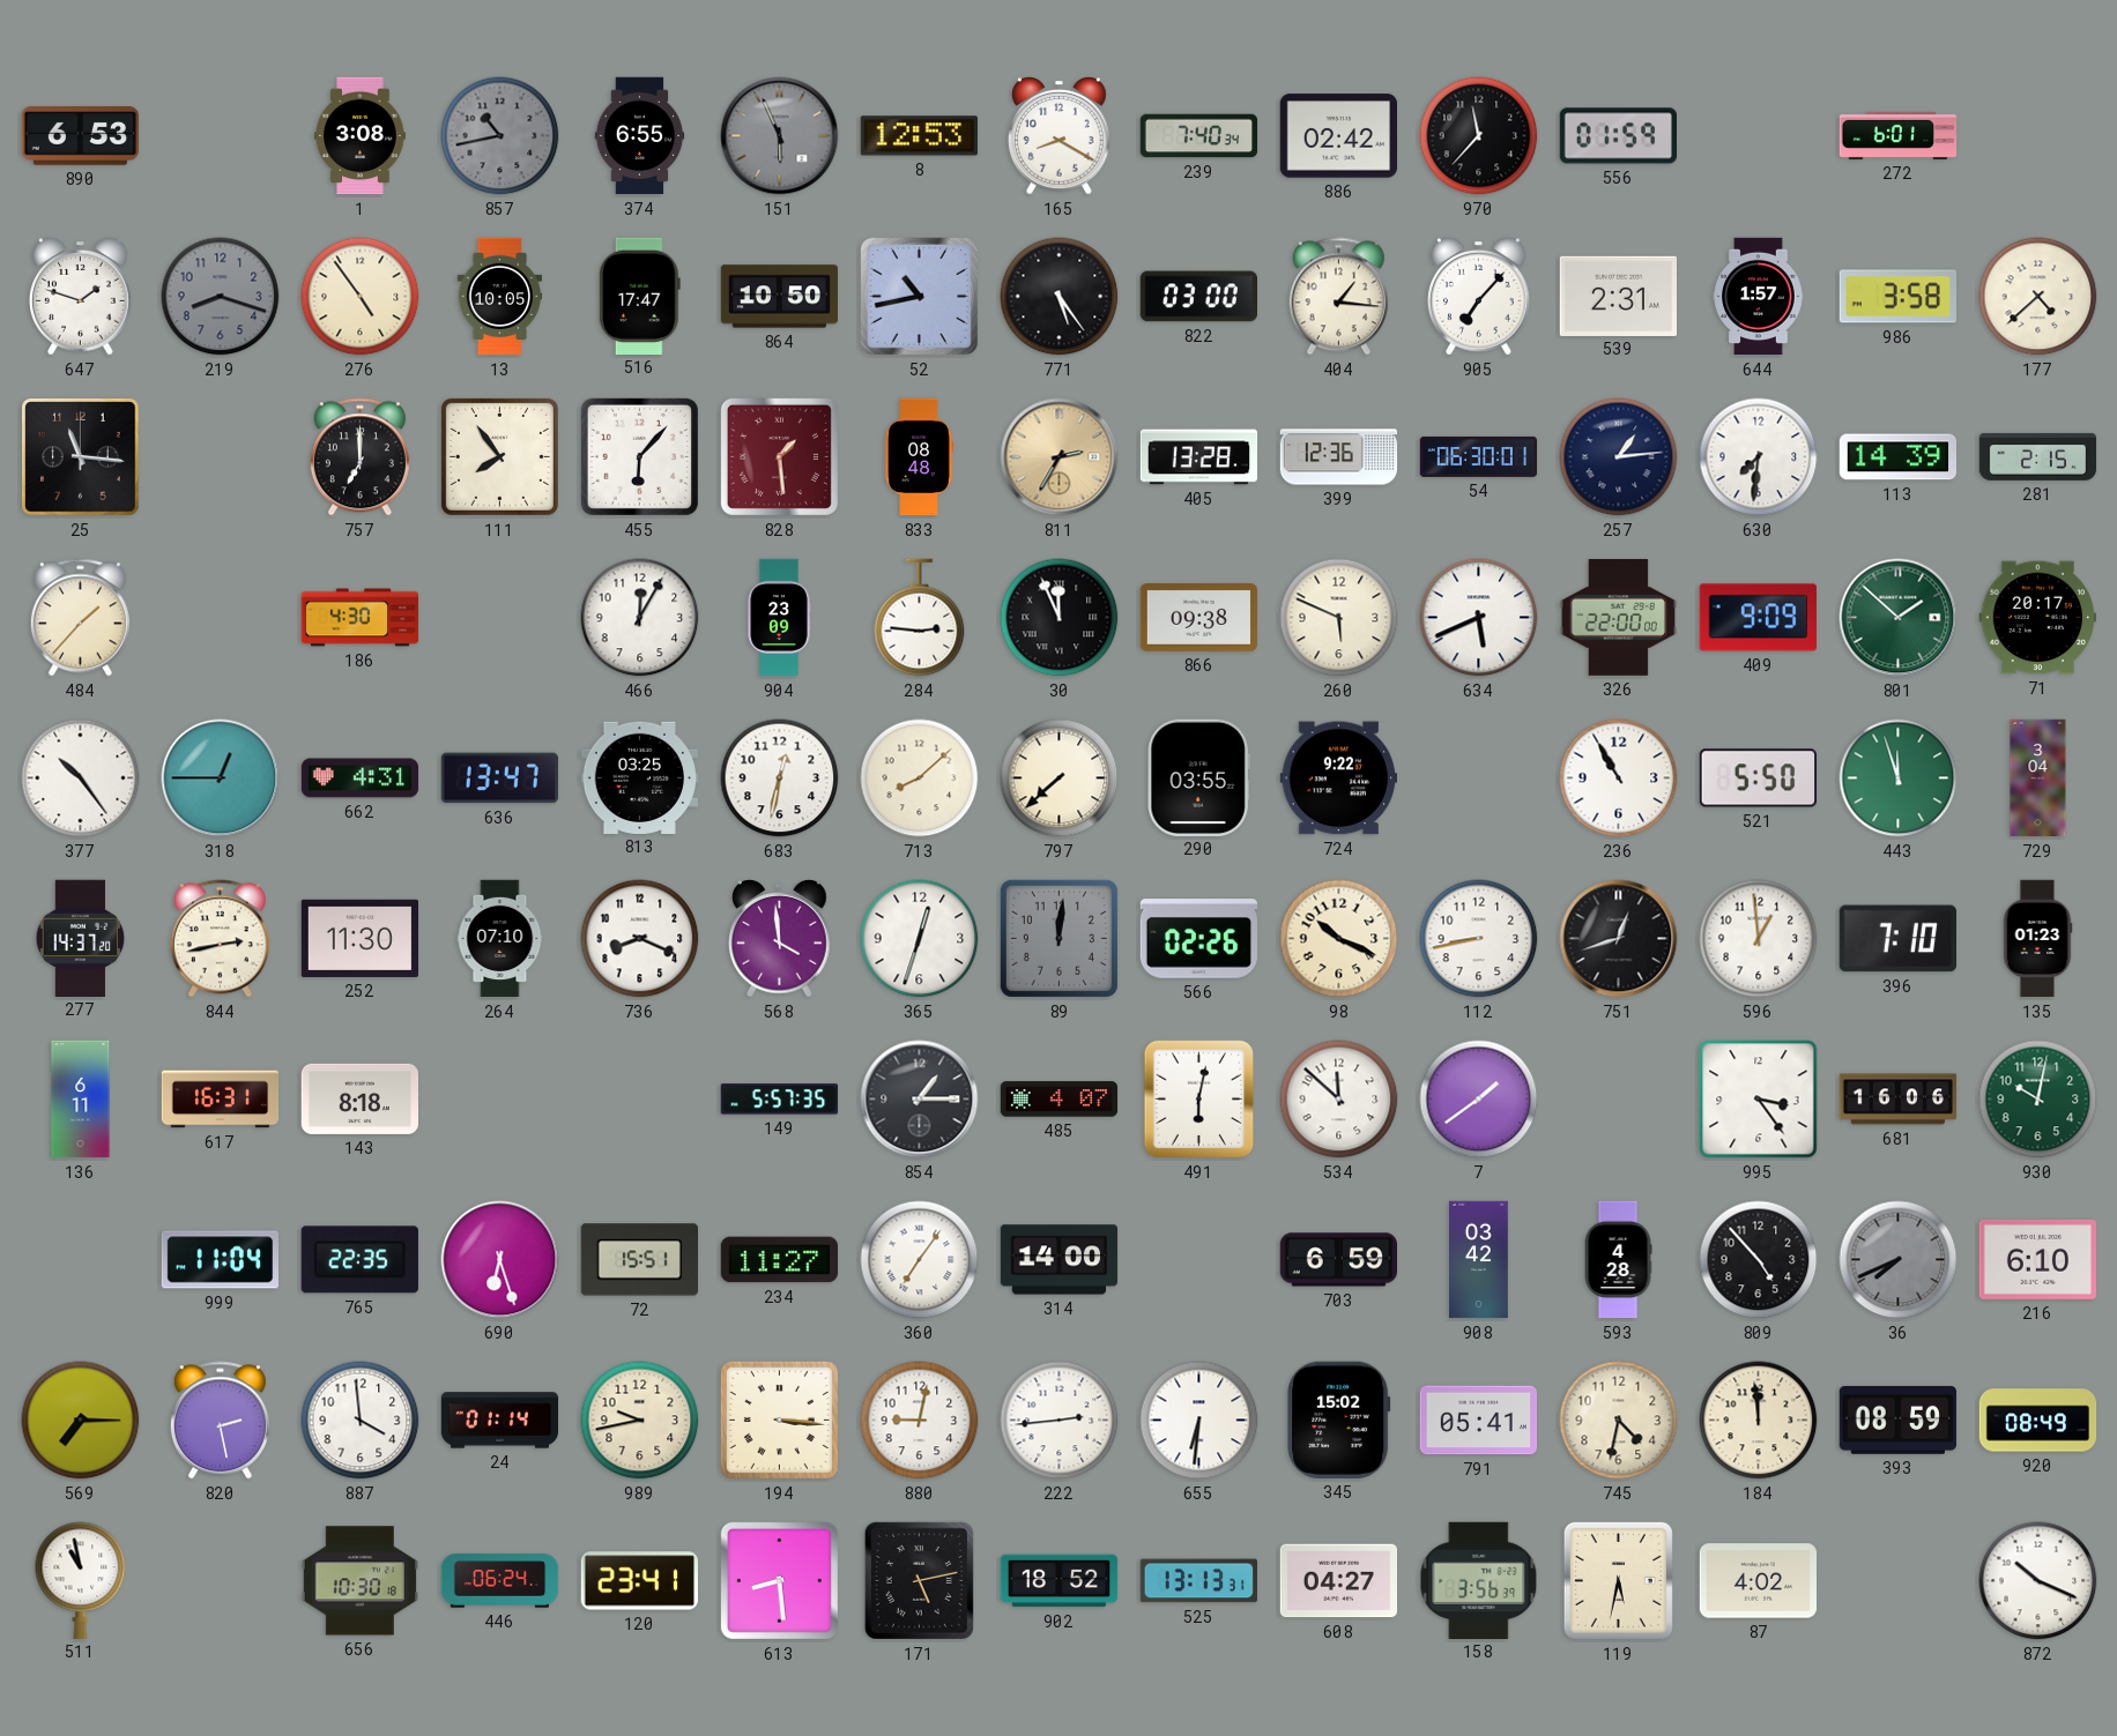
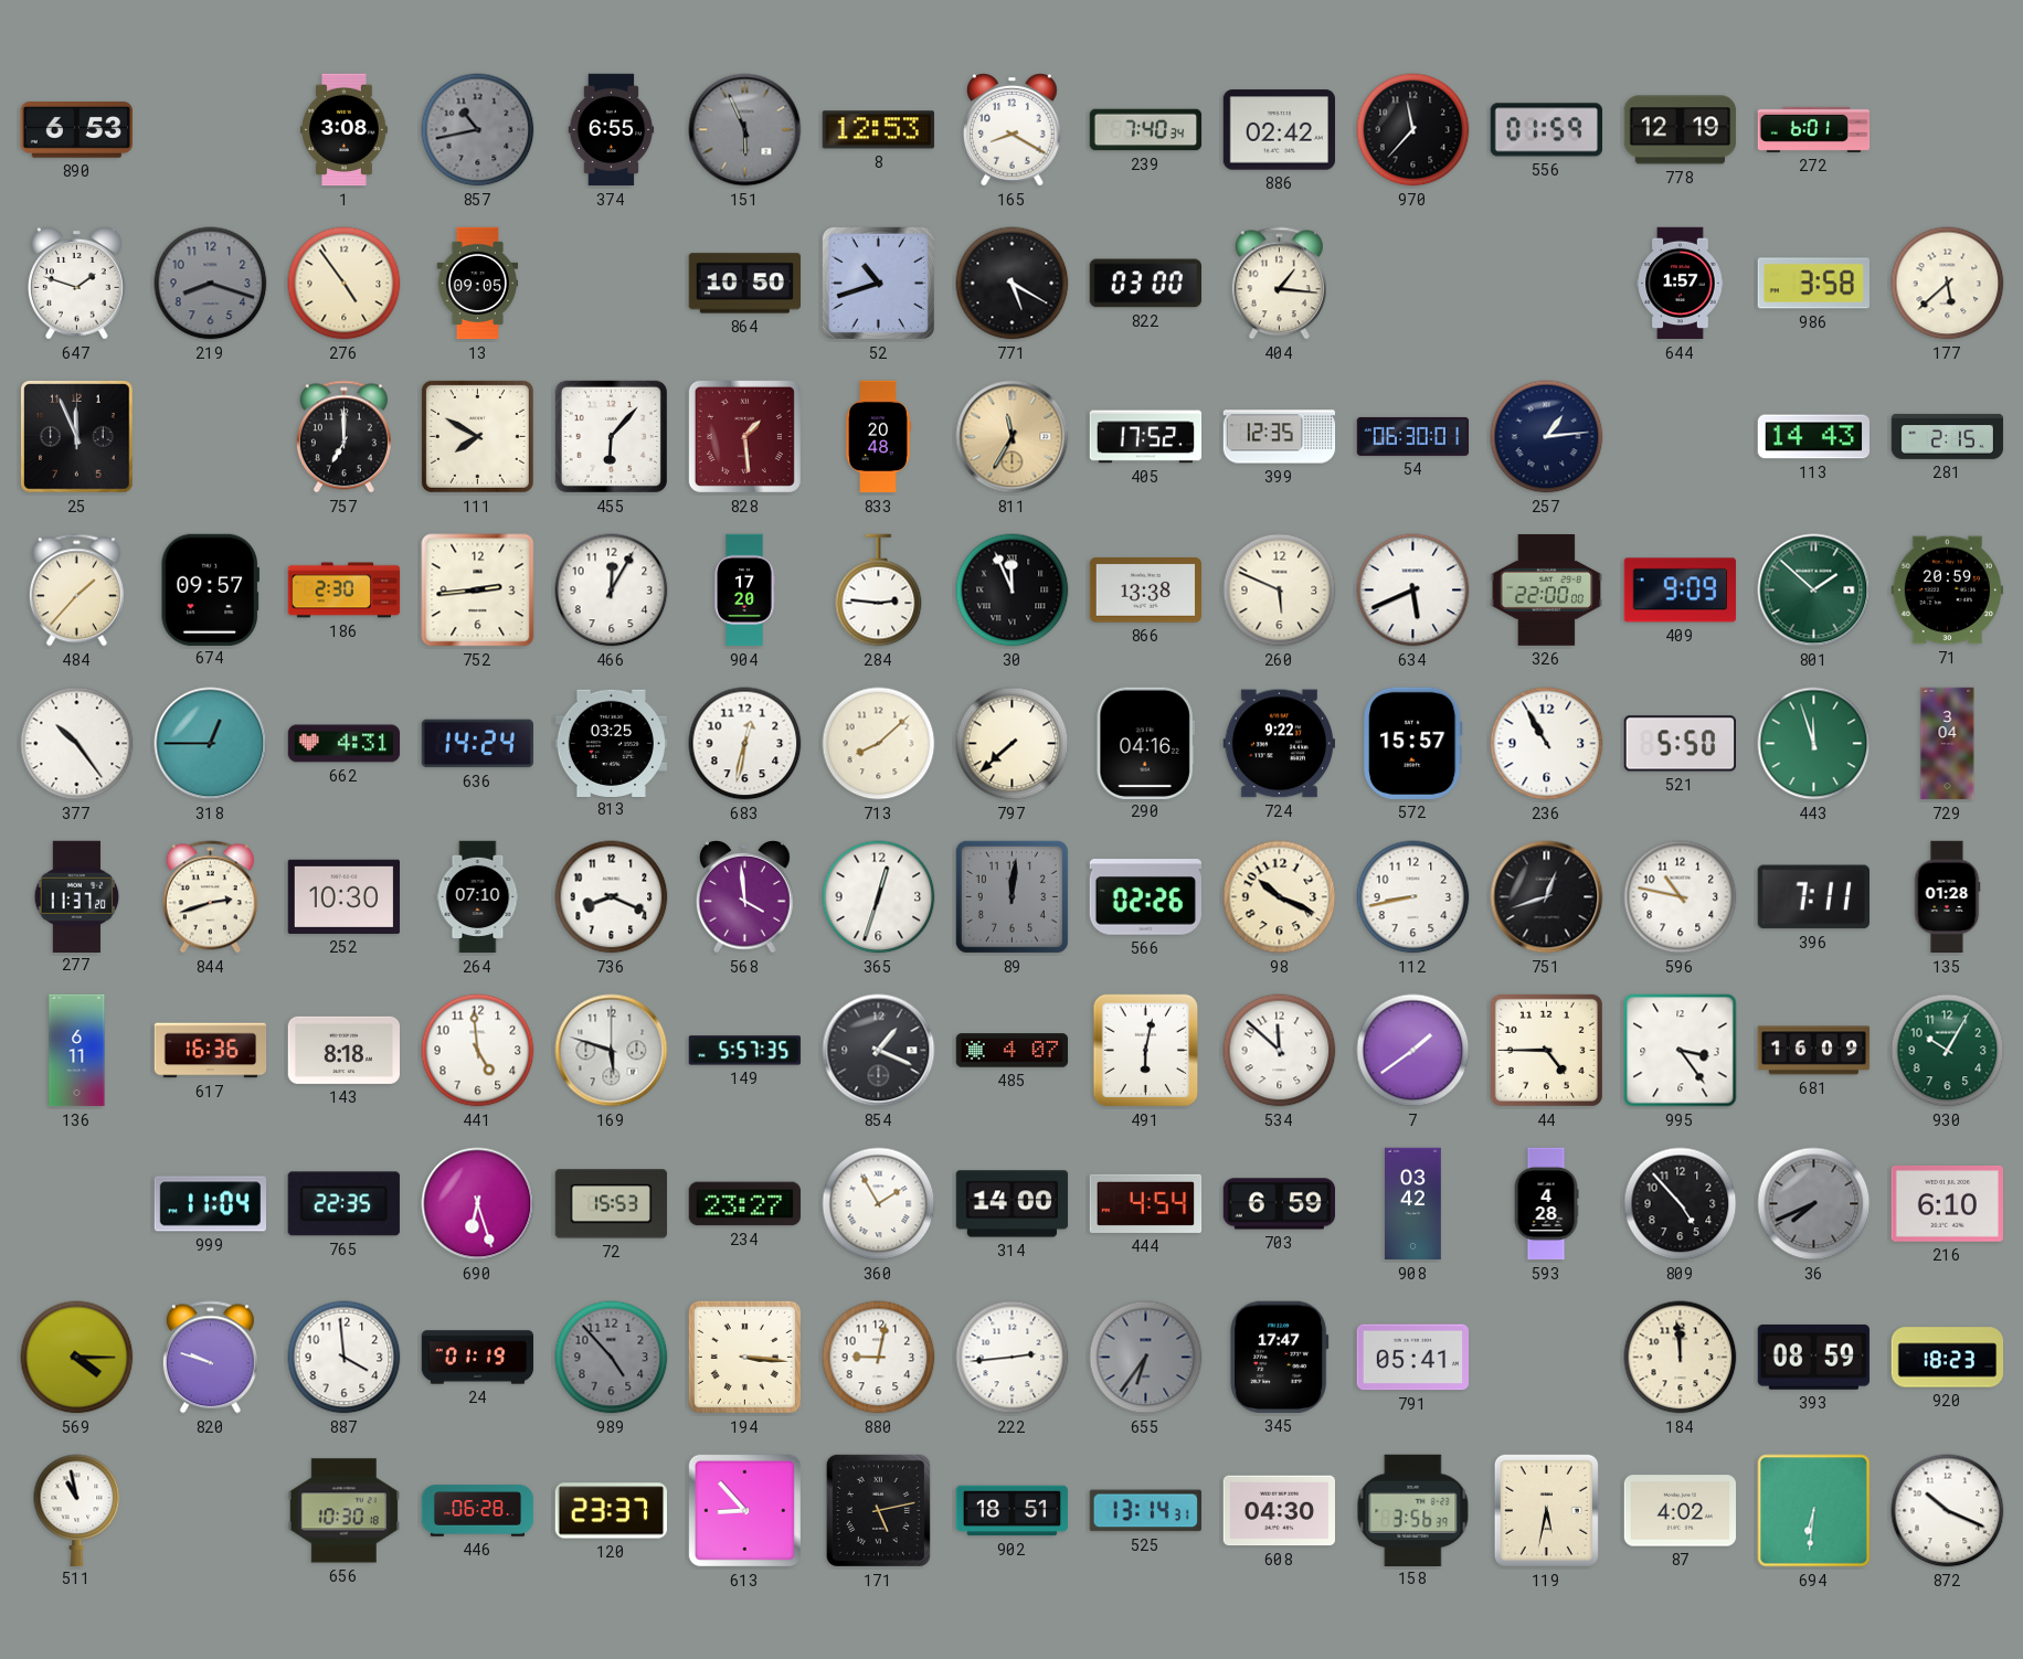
778: none -> 12:19
13: 10:05 -> 09:05
516: 17:47 -> none
52: 10:43 -> 10:42
771: 5:24 -> 5:20
905: 7:07 -> none
539: 2:31 -> none
177: 4:38 -> 5:38
25: 11:16 -> 11:56
111: 7:54 -> 7:50
833: 08:48 -> 20:48
811: 2:35 -> 11:35
405: 13:28 -> 17:52
399: 12:36 -> 12:35
630: 7:31 -> none
113: 14:39 -> 14:43
674: none -> 09:57
186: 4:30 -> 2:30
752: none -> 2:44
904: 23:09 -> 17:20
866: 09:38 -> 13:38
71: 20:17 -> 20:59
636: 13:47 -> 14:24
290: 03:55 -> 04:16
572: none -> 15:57
277: 14:37 -> 11:37
844: 2:43 -> 2:42
252: 11:30 -> 10:30
596: 12:59 -> 10:47
396: 7:10 -> 7:11
135: 01:23 -> 01:28
617: 16:31 -> 16:36
441: none -> 4:59
169: none -> 5:48
854: 1:15 -> 1:19
44: none -> 4:45
681: 16:06 -> 16:09
930: 10:02 -> 10:05
72: 15:51 -> 15:53
234: 11:27 -> 23:27
360: 7:06 -> 1:55
444: none -> 4:54
569: 7:15 -> 4:15
820: 2:28 -> 9:48
24: 01:14 -> 01:19
989: 9:43 -> 4:53
989 dial: cream -> grey
655: 6:31 -> 6:36
655 dial: white -> grey
345: 15:02 -> 17:47
745: 4:32 -> none
920: 08:49 -> 18:23
446: 06:24 -> 06:28
120: 23:41 -> 23:37
613: 8:29 -> 8:53
902: 18:52 -> 18:51
525: 13:13 -> 13:14
608: 04:27 -> 04:30
694: none -> 6:31
